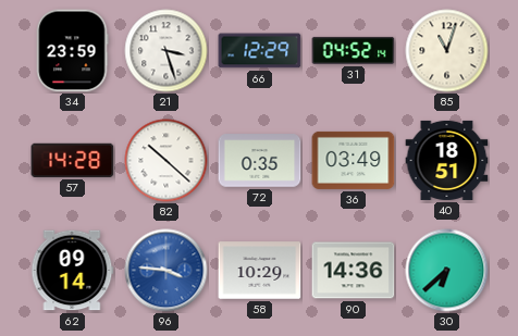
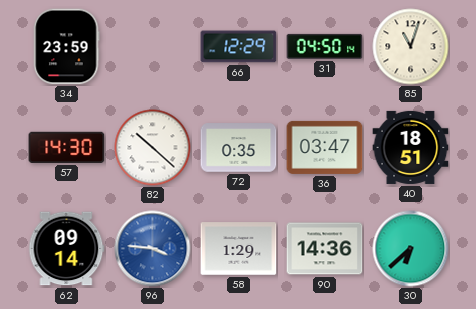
21: 3:27 -> none
31: 04:52 -> 04:50
57: 14:28 -> 14:30
36: 03:49 -> 03:47
58: 10:29 -> 1:29
